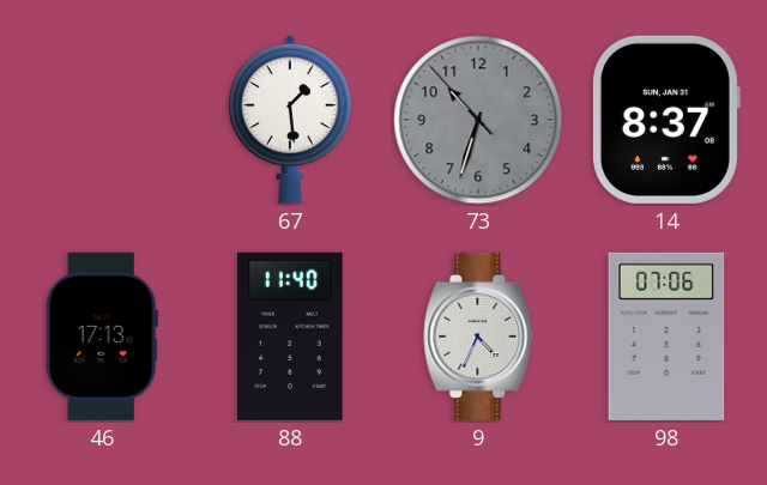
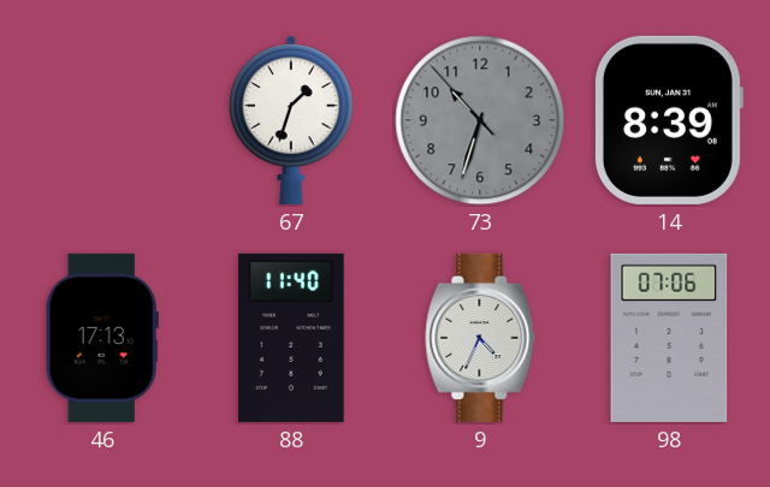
67: 1:29 -> 1:33
14: 8:37 -> 8:39
